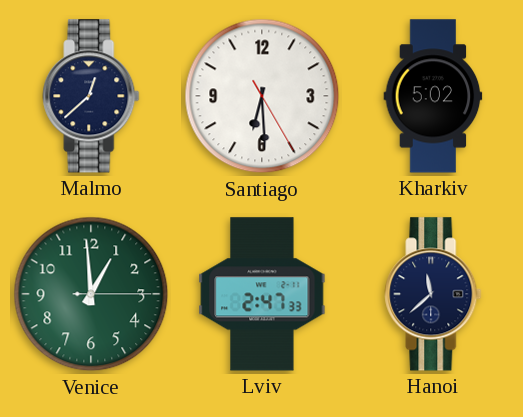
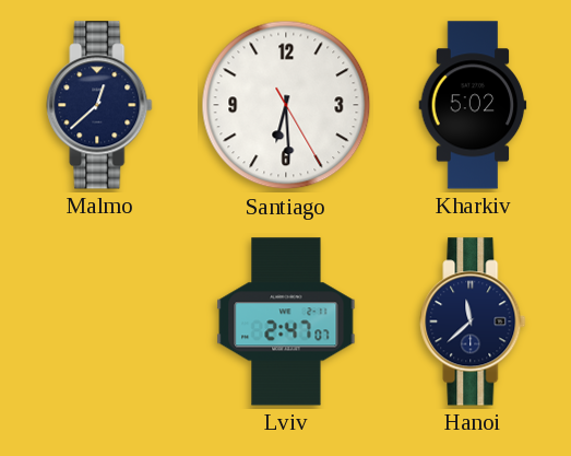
Venice: 12:59 -> none
Lviv: 2:47:33 -> 2:47:07
